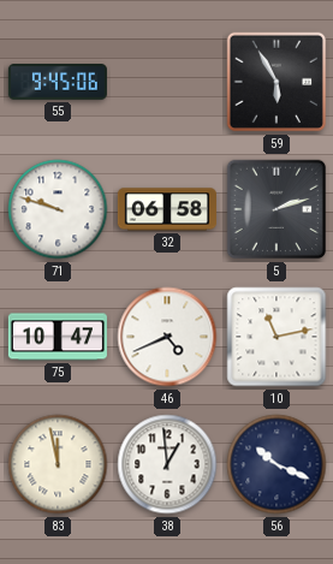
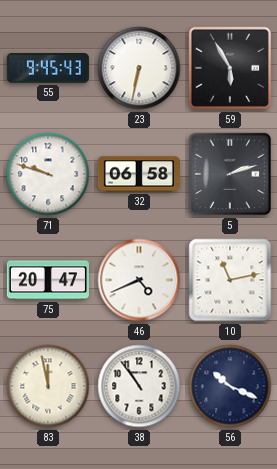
55: 9:45:06 -> 9:45:43
23: none -> 6:32
75: 10:47 -> 20:47
38: 12:59 -> 10:54
